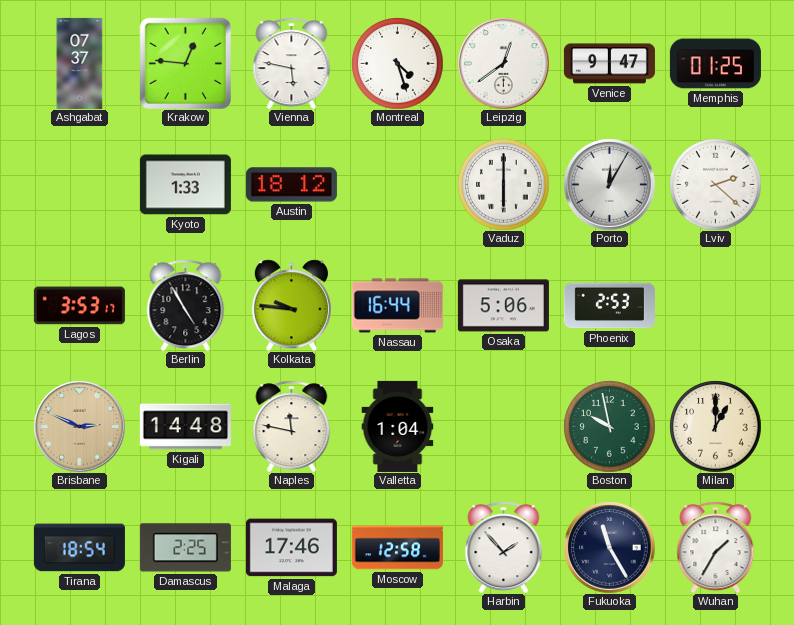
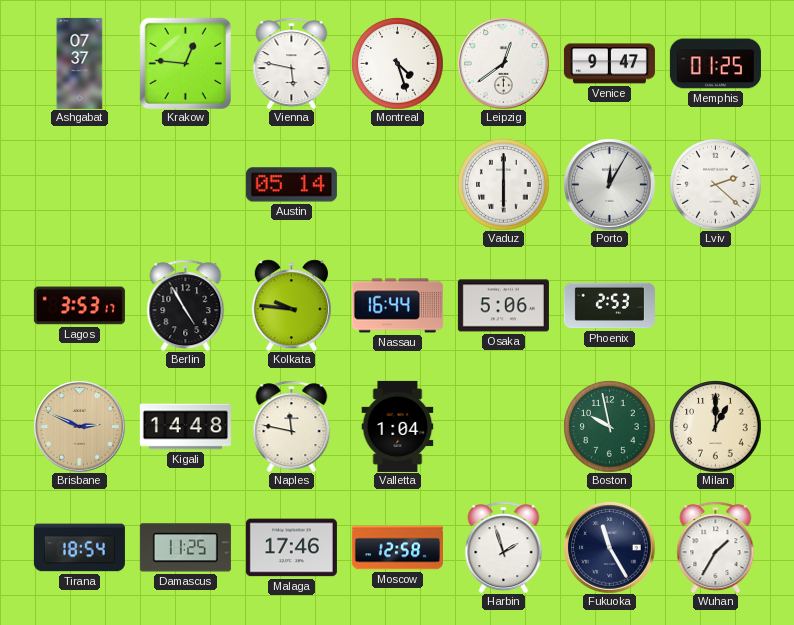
Kyoto: 1:33 -> none
Austin: 18:12 -> 05:14
Damascus: 2:25 -> 11:25
Harbin: 1:53 -> 1:57
